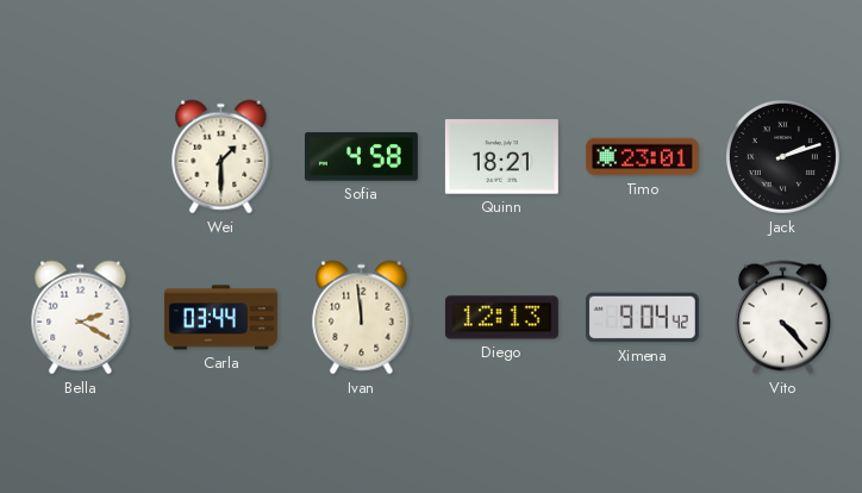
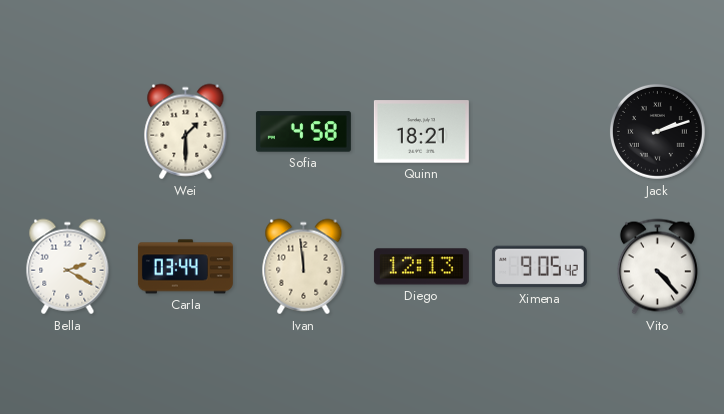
Timo: 23:01 -> none
Ximena: 9:04 -> 9:05
